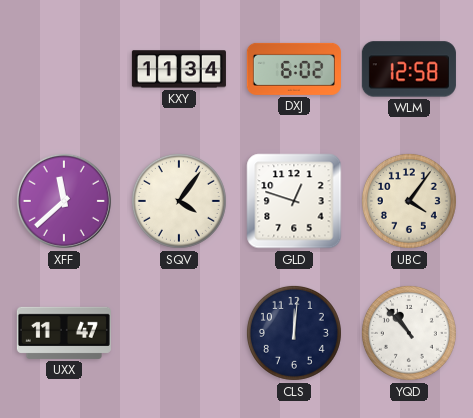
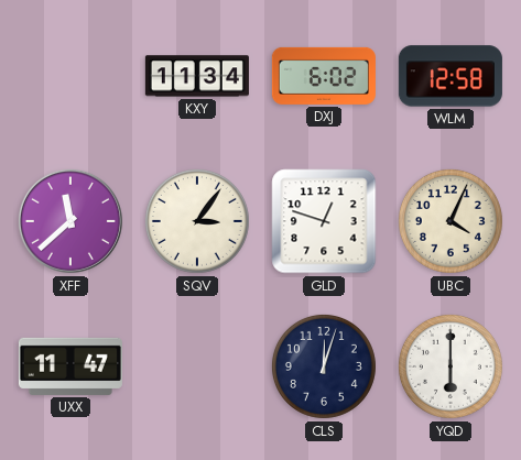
SQV: 4:06 -> 3:06
UBC: 4:06 -> 4:04
CLS: 12:01 -> 12:03
YQD: 10:53 -> 6:00
